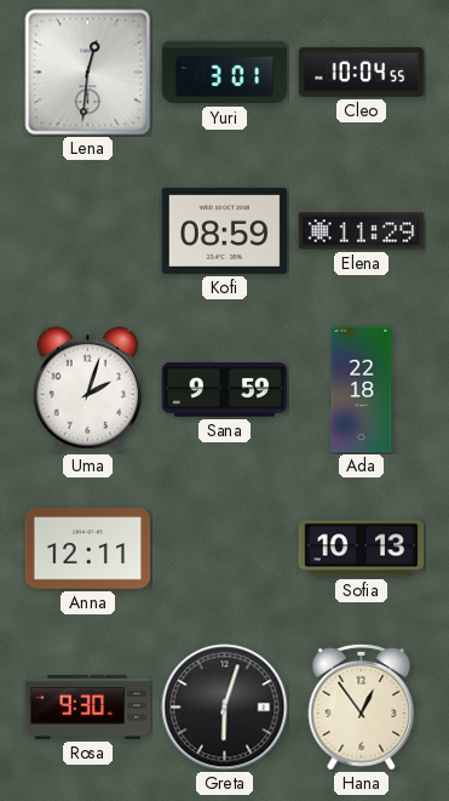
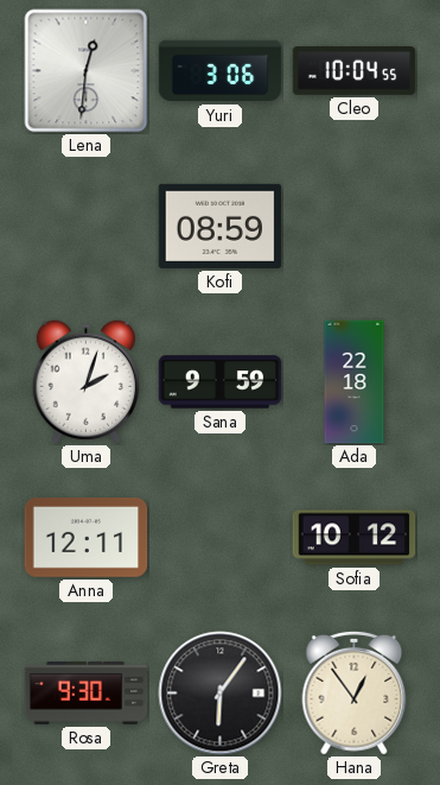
Yuri: 3:01 -> 3:06
Elena: 11:29 -> none
Sofia: 10:13 -> 10:12
Greta: 6:03 -> 6:06
